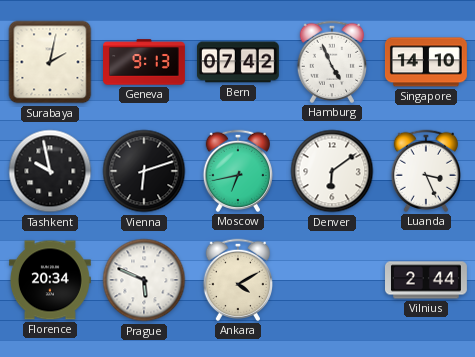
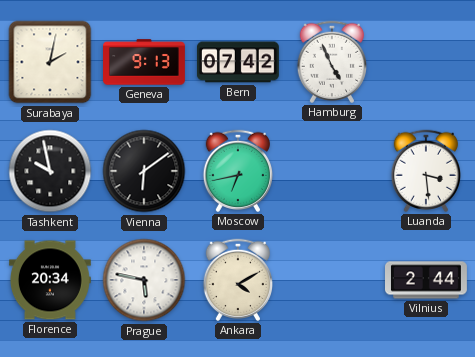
Singapore: 14:10 -> none
Vienna: 6:12 -> 6:09
Denver: 6:09 -> none
Luanda: 3:26 -> 3:29
Prague: 5:49 -> 5:47
